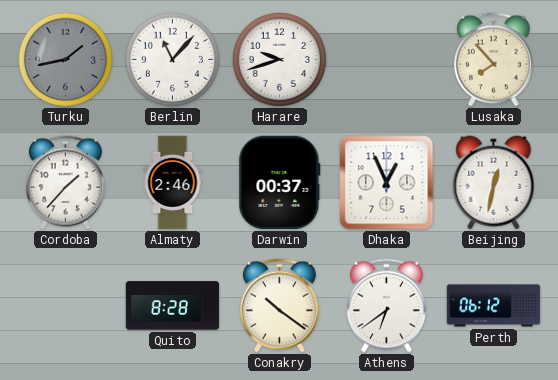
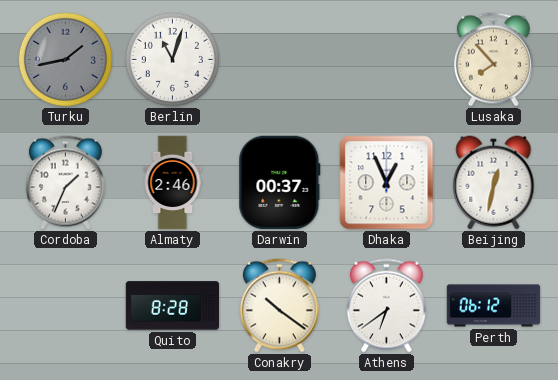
Berlin: 11:07 -> 11:03
Harare: 9:42 -> none
Cordoba: 1:37 -> 1:34
